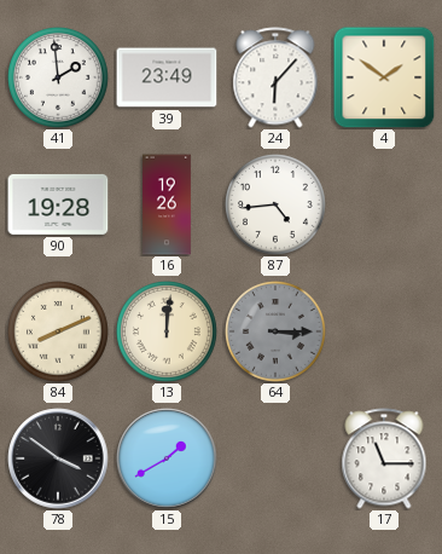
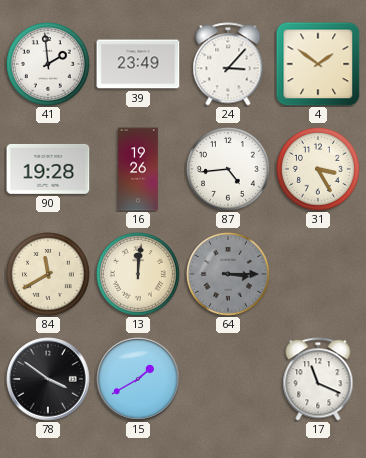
24: 6:07 -> 3:07
31: none -> 3:25
84: 8:11 -> 11:40
17: 11:15 -> 11:19
